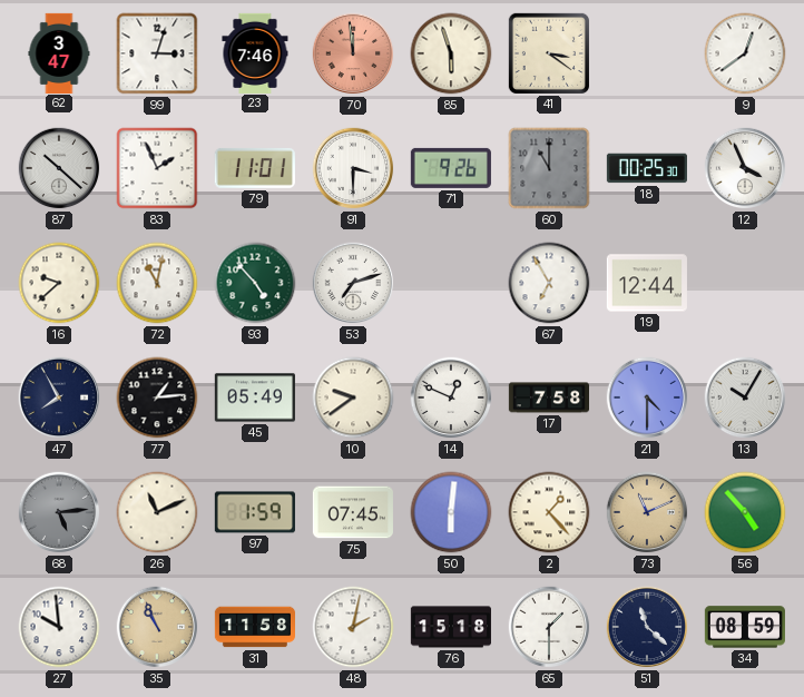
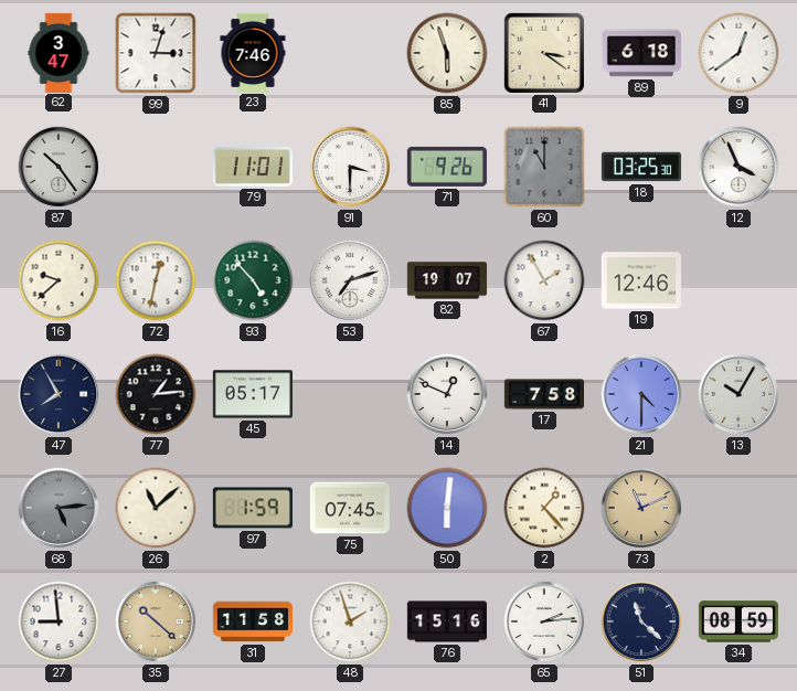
70: 11:59 -> none
89: none -> 6:18
87: 10:22 -> 10:24
83: 1:56 -> none
18: 00:25 -> 03:25
72: 11:02 -> 12:32
82: none -> 19:07
67: 6:55 -> 1:55
19: 12:44 -> 12:46
45: 05:49 -> 05:17
10: 9:39 -> none
26: 11:11 -> 11:08
56: 4:53 -> none
27: 9:59 -> 8:59
35: 10:56 -> 10:22
48: 2:02 -> 1:57
76: 15:18 -> 15:16
65: 1:30 -> 2:14
